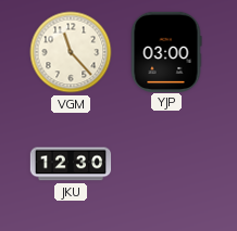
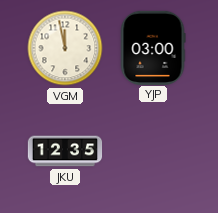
VGM: 11:23 -> 11:58
JKU: 12:30 -> 12:35
